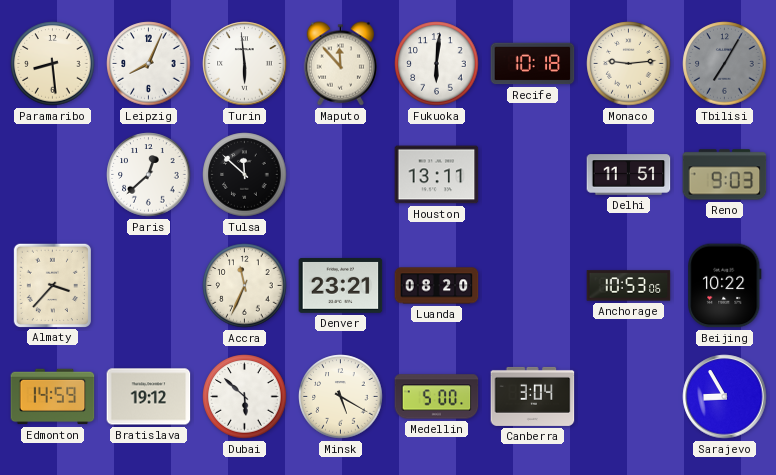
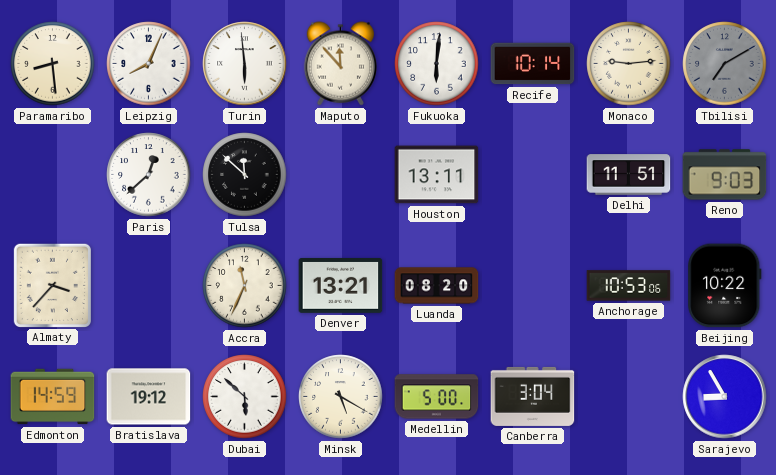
Recife: 10:18 -> 10:14
Tbilisi: 7:05 -> 7:10
Denver: 23:21 -> 13:21
